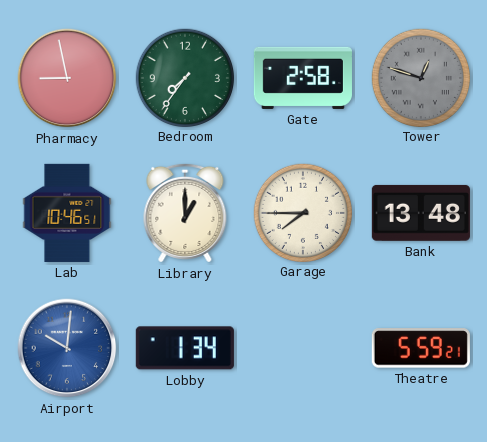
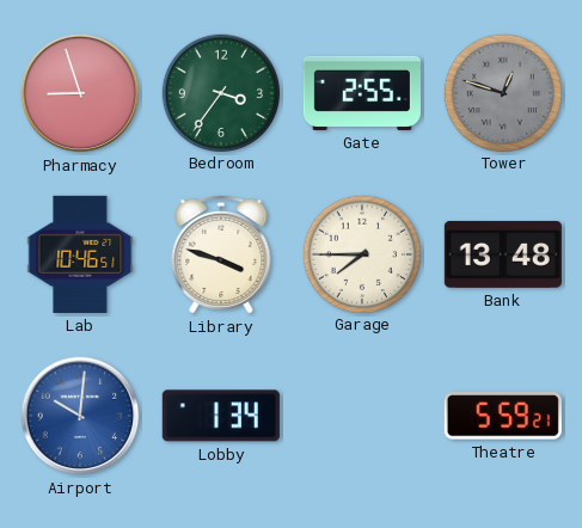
Pharmacy: 8:58 -> 8:57
Bedroom: 7:36 -> 3:36
Gate: 2:58 -> 2:55
Library: 1:00 -> 3:48
